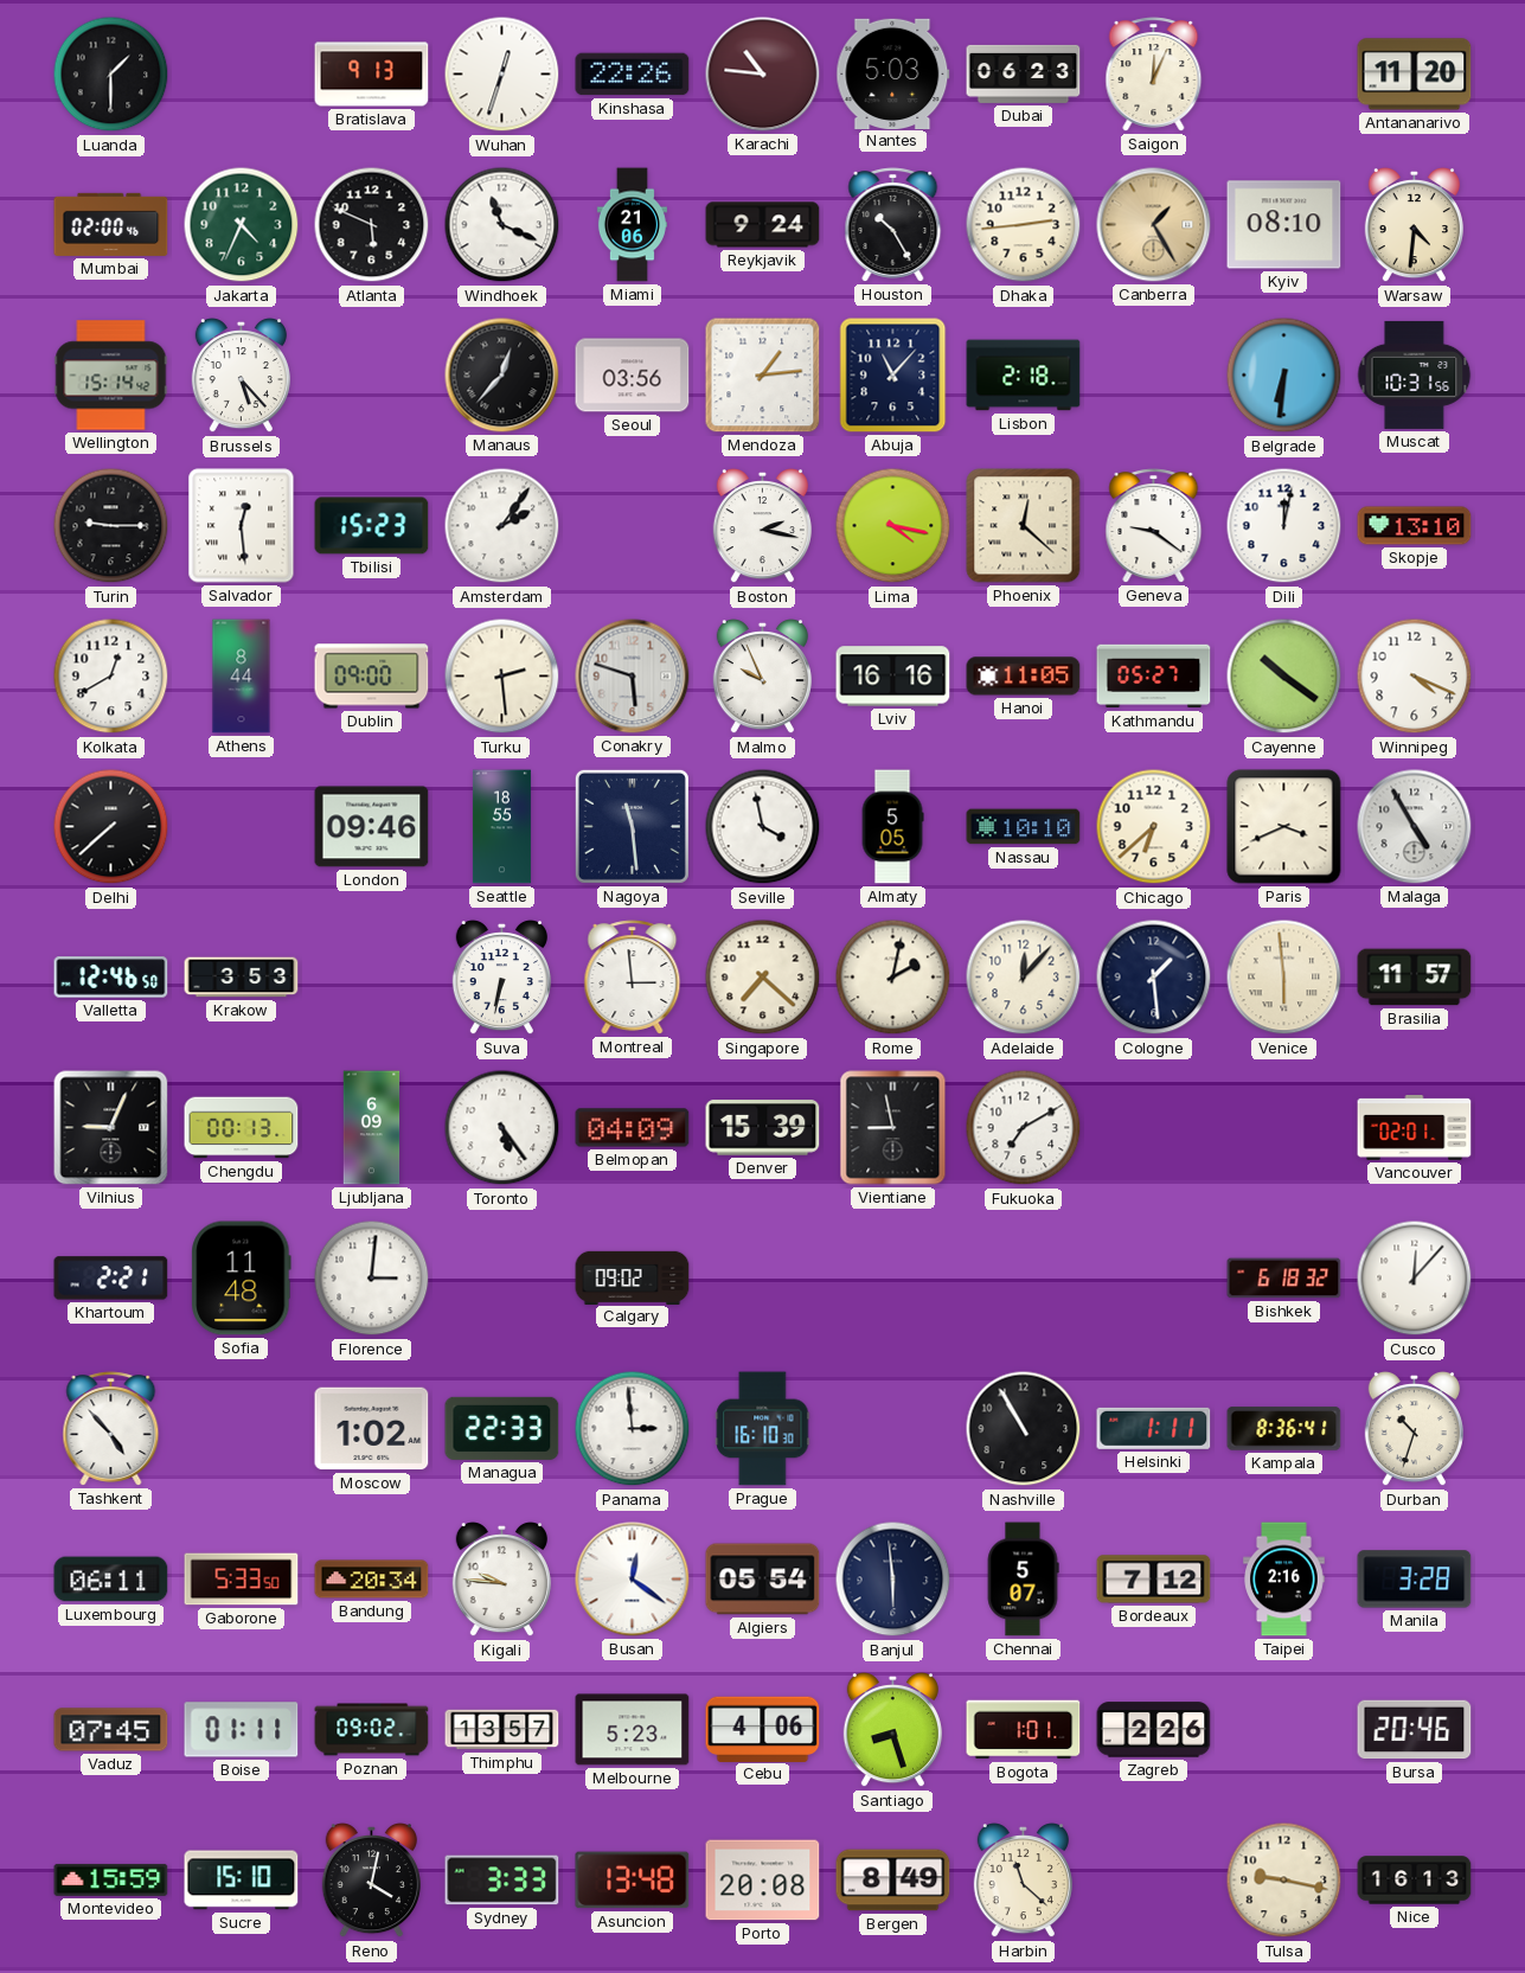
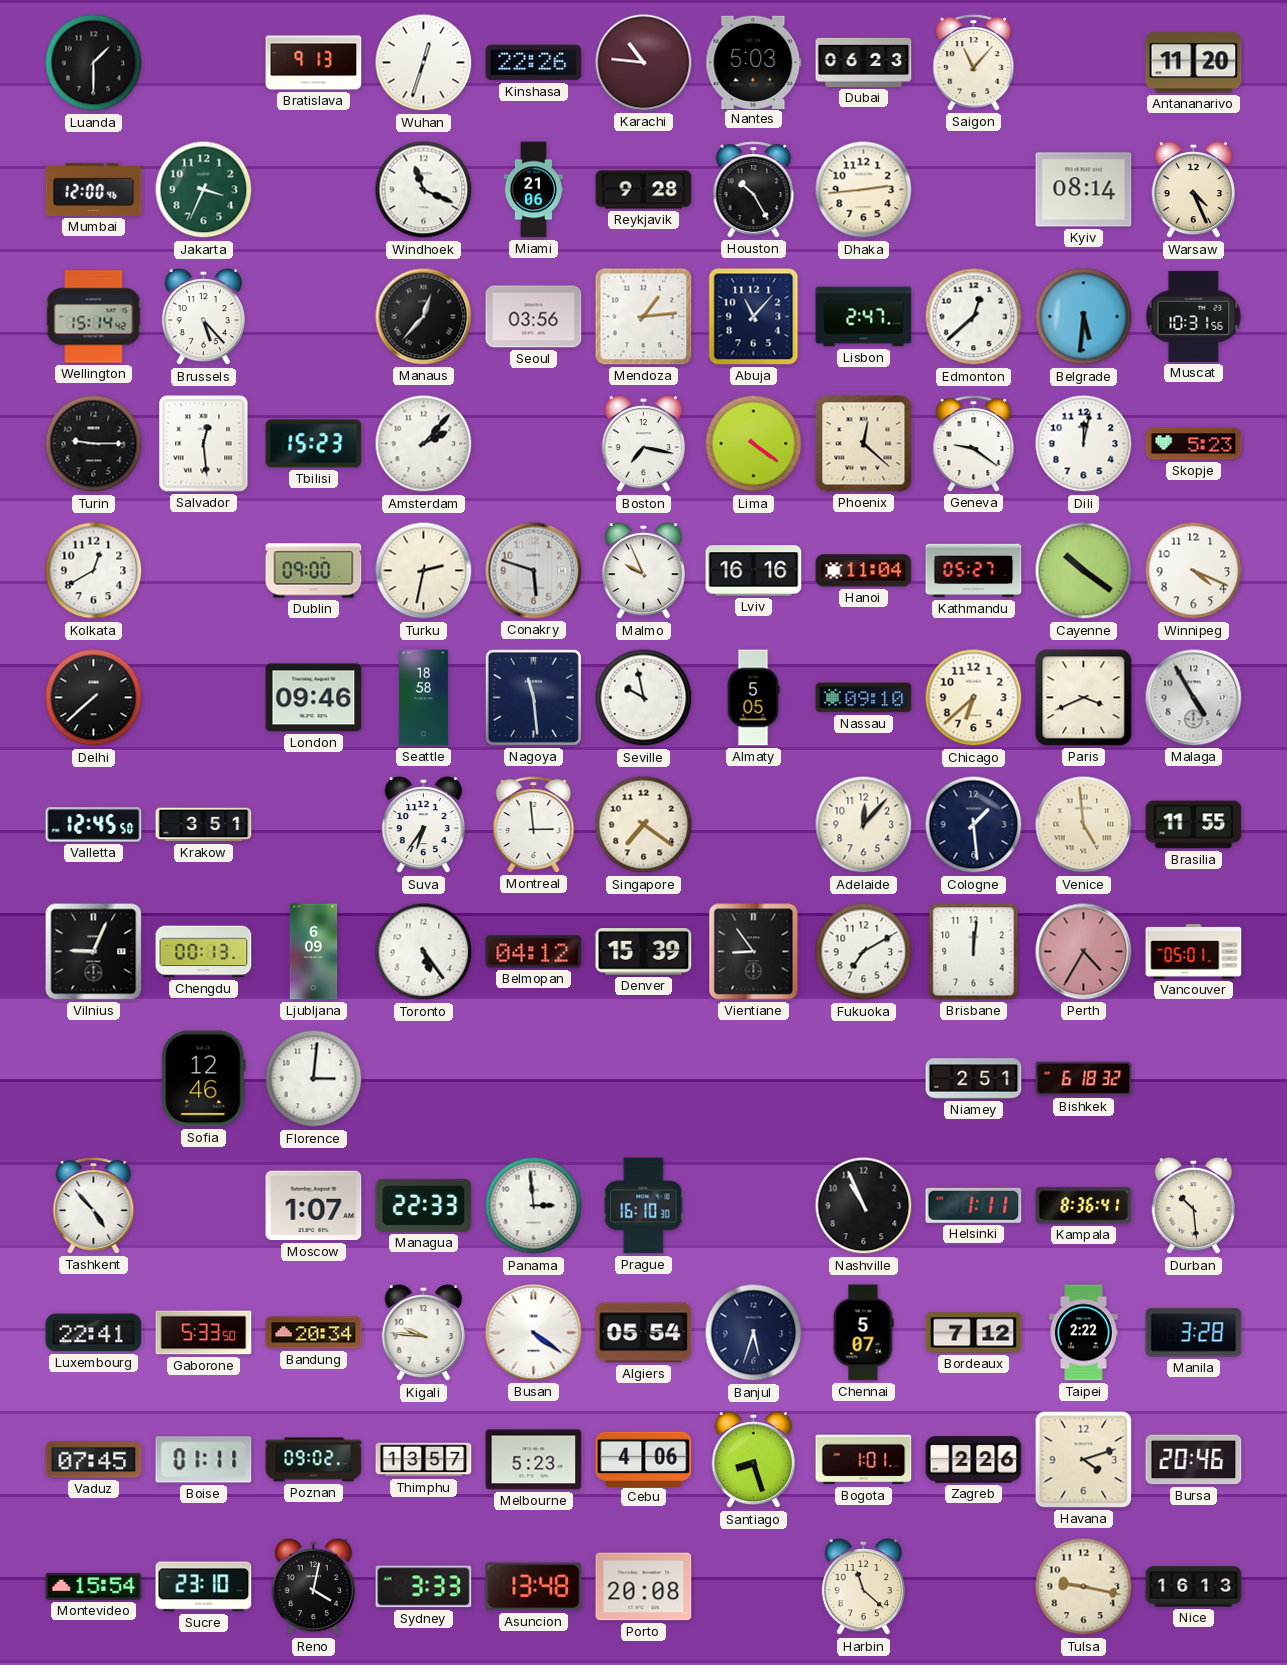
Saigon: 12:04 -> 11:07
Mumbai: 02:00 -> 12:00
Jakarta: 4:34 -> 3:34
Atlanta: 5:49 -> none
Reykjavik: 9:24 -> 9:28
Canberra: 1:25 -> none
Kyiv: 08:10 -> 08:14
Warsaw: 4:31 -> 4:26
Lisbon: 2:18 -> 2:47
Edmonton: none -> 12:38
Belgrade: 6:31 -> 5:31
Amsterdam: 2:06 -> 2:07
Boston: 2:17 -> 7:17
Lima: 4:17 -> 4:21
Skopje: 13:10 -> 5:23
Athens: 8:44 -> none
Turku: 2:29 -> 2:32
Hanoi: 11:05 -> 11:04
Seattle: 18:55 -> 18:58
Seville: 3:58 -> 9:58
Nassau: 10:10 -> 09:10
Valletta: 12:46 -> 12:45
Krakow: 3:53 -> 3:51
Suva: 6:32 -> 6:36
Singapore: 7:22 -> 7:21
Rome: 2:02 -> none
Venice: 5:59 -> 4:59
Brasilia: 11:57 -> 11:55
Belmopan: 04:09 -> 04:12
Vientiane: 8:58 -> 8:54
Brisbane: none -> 12:01
Perth: none -> 4:35
Vancouver: 02:01 -> 05:01
Khartoum: 2:21 -> none
Sofia: 11:48 -> 12:46
Calgary: 09:02 -> none
Niamey: none -> 2:51
Cusco: 12:07 -> none
Moscow: 1:02 -> 1:07
Nashville: 10:55 -> 10:56
Durban: 10:33 -> 10:29
Luxembourg: 06:11 -> 22:41
Busan: 12:21 -> 4:21
Banjul: 5:59 -> 5:33
Taipei: 2:16 -> 2:22
Havana: none -> 4:12
Montevideo: 15:59 -> 15:54
Sucre: 15:10 -> 23:10
Bergen: 8:49 -> none
